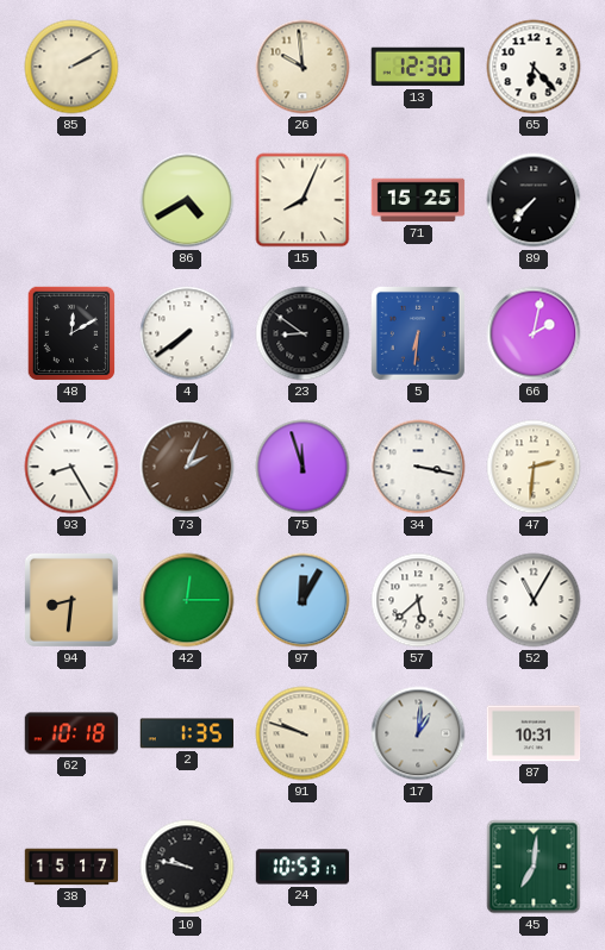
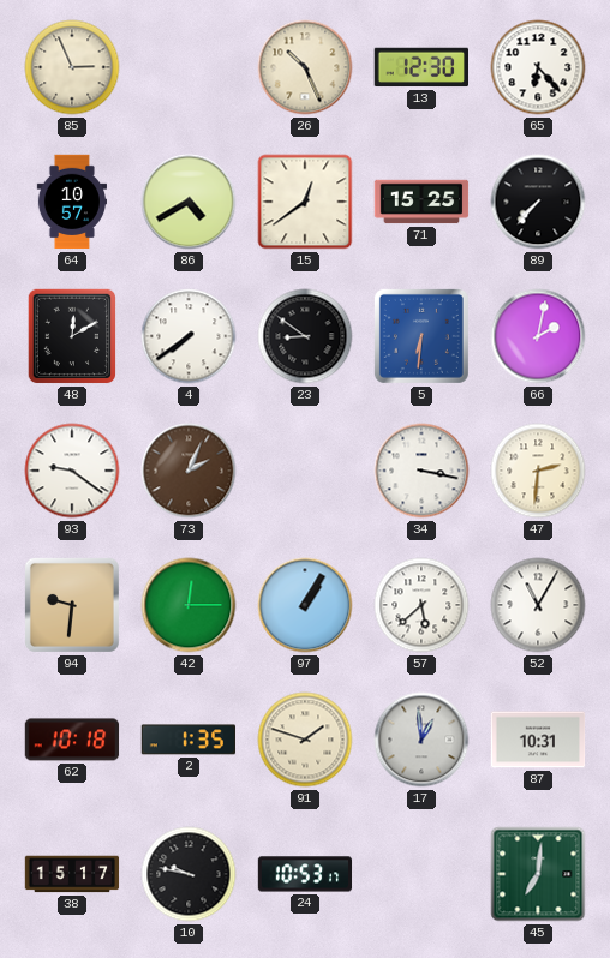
85: 2:10 -> 2:56
26: 9:59 -> 10:26
64: none -> 10:57
15: 8:04 -> 12:39
93: 8:25 -> 9:21
75: 11:57 -> none
94: 8:31 -> 9:31
97: 12:05 -> 1:05
91: 9:48 -> 1:48
17: 1:01 -> 12:59
